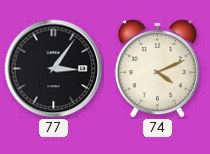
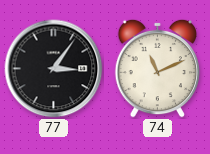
74: 4:11 -> 11:11
